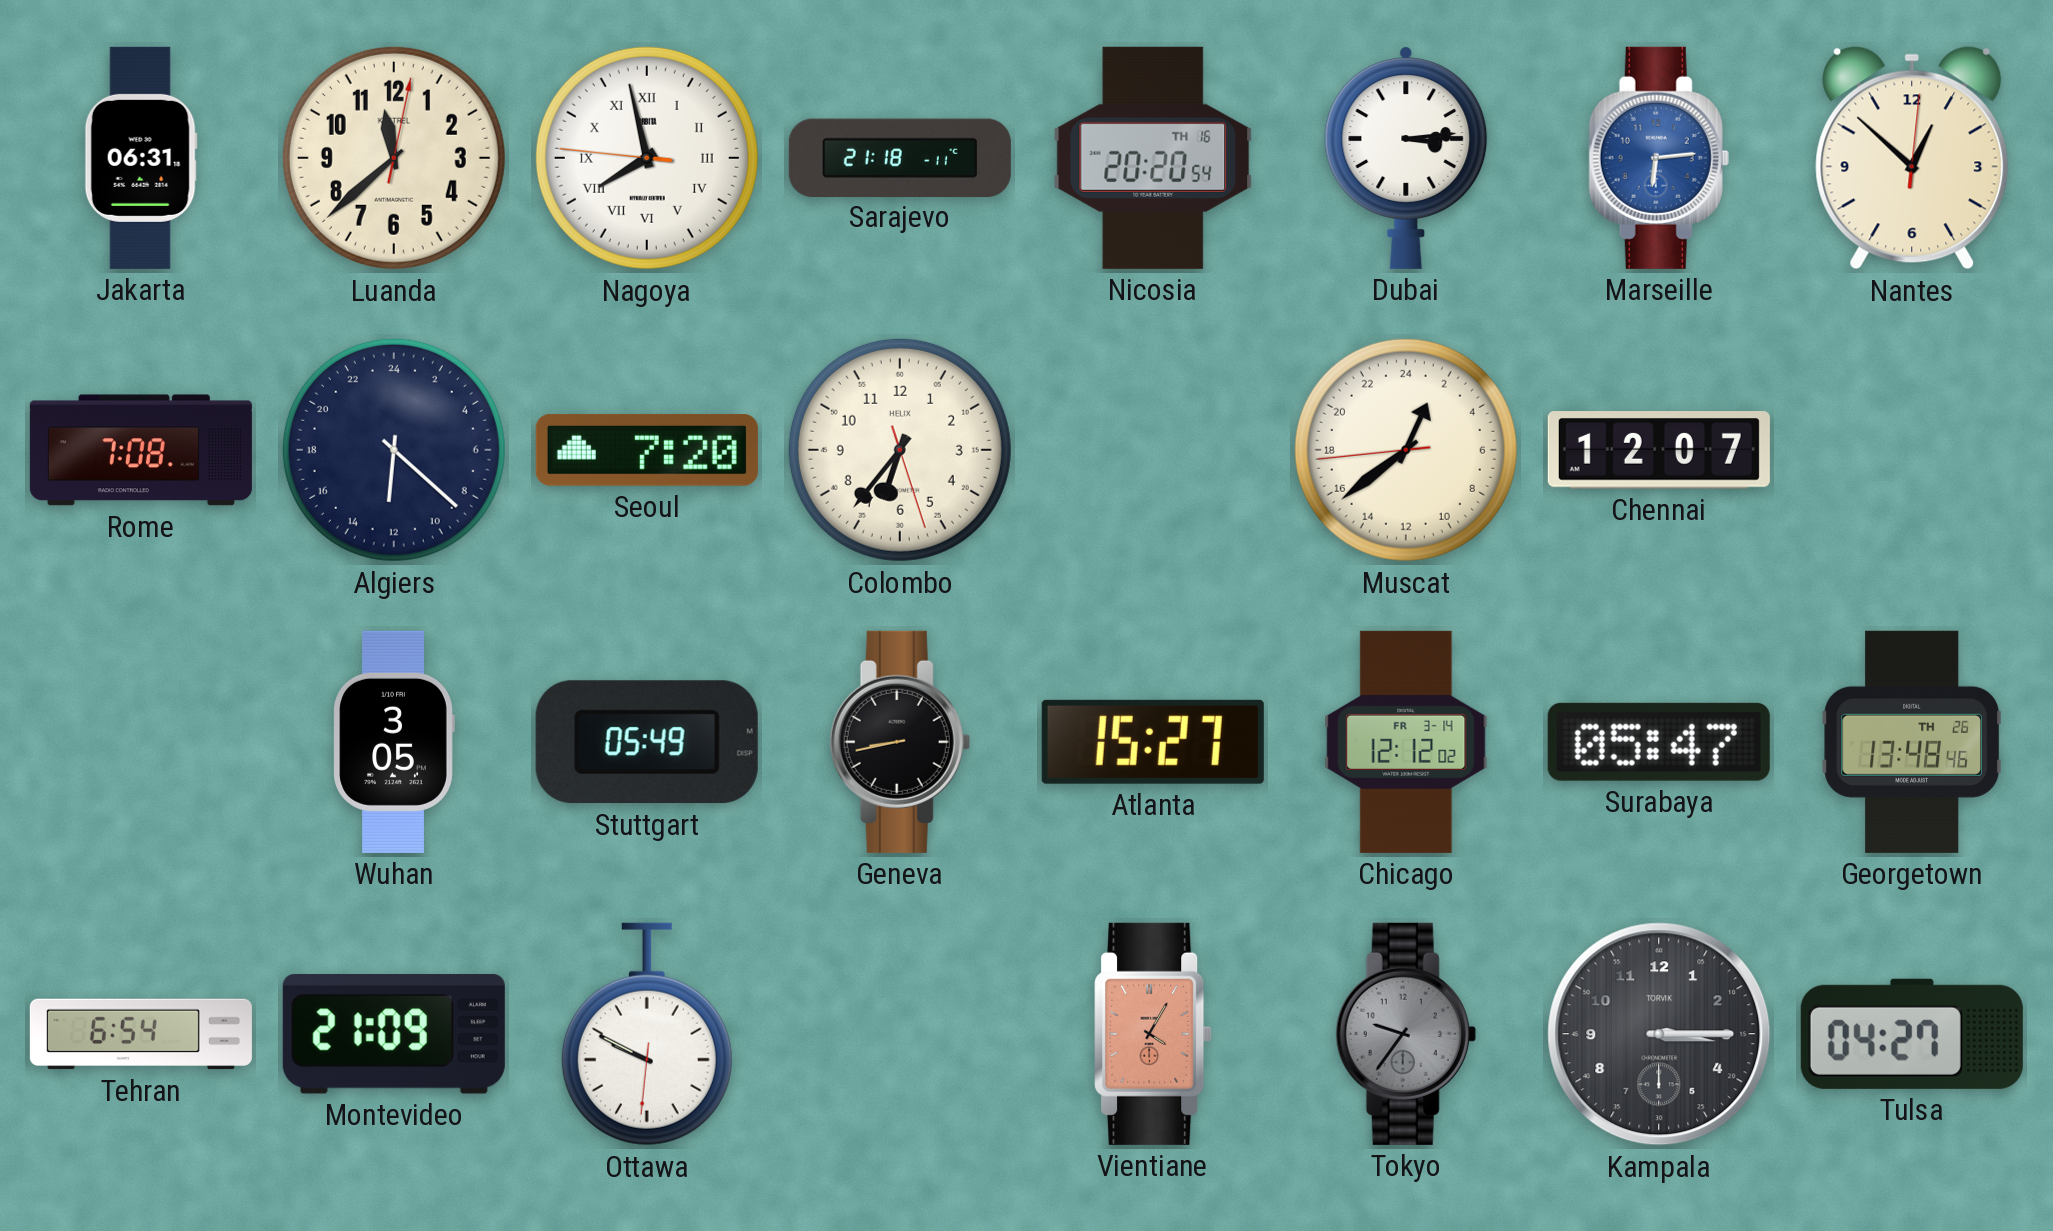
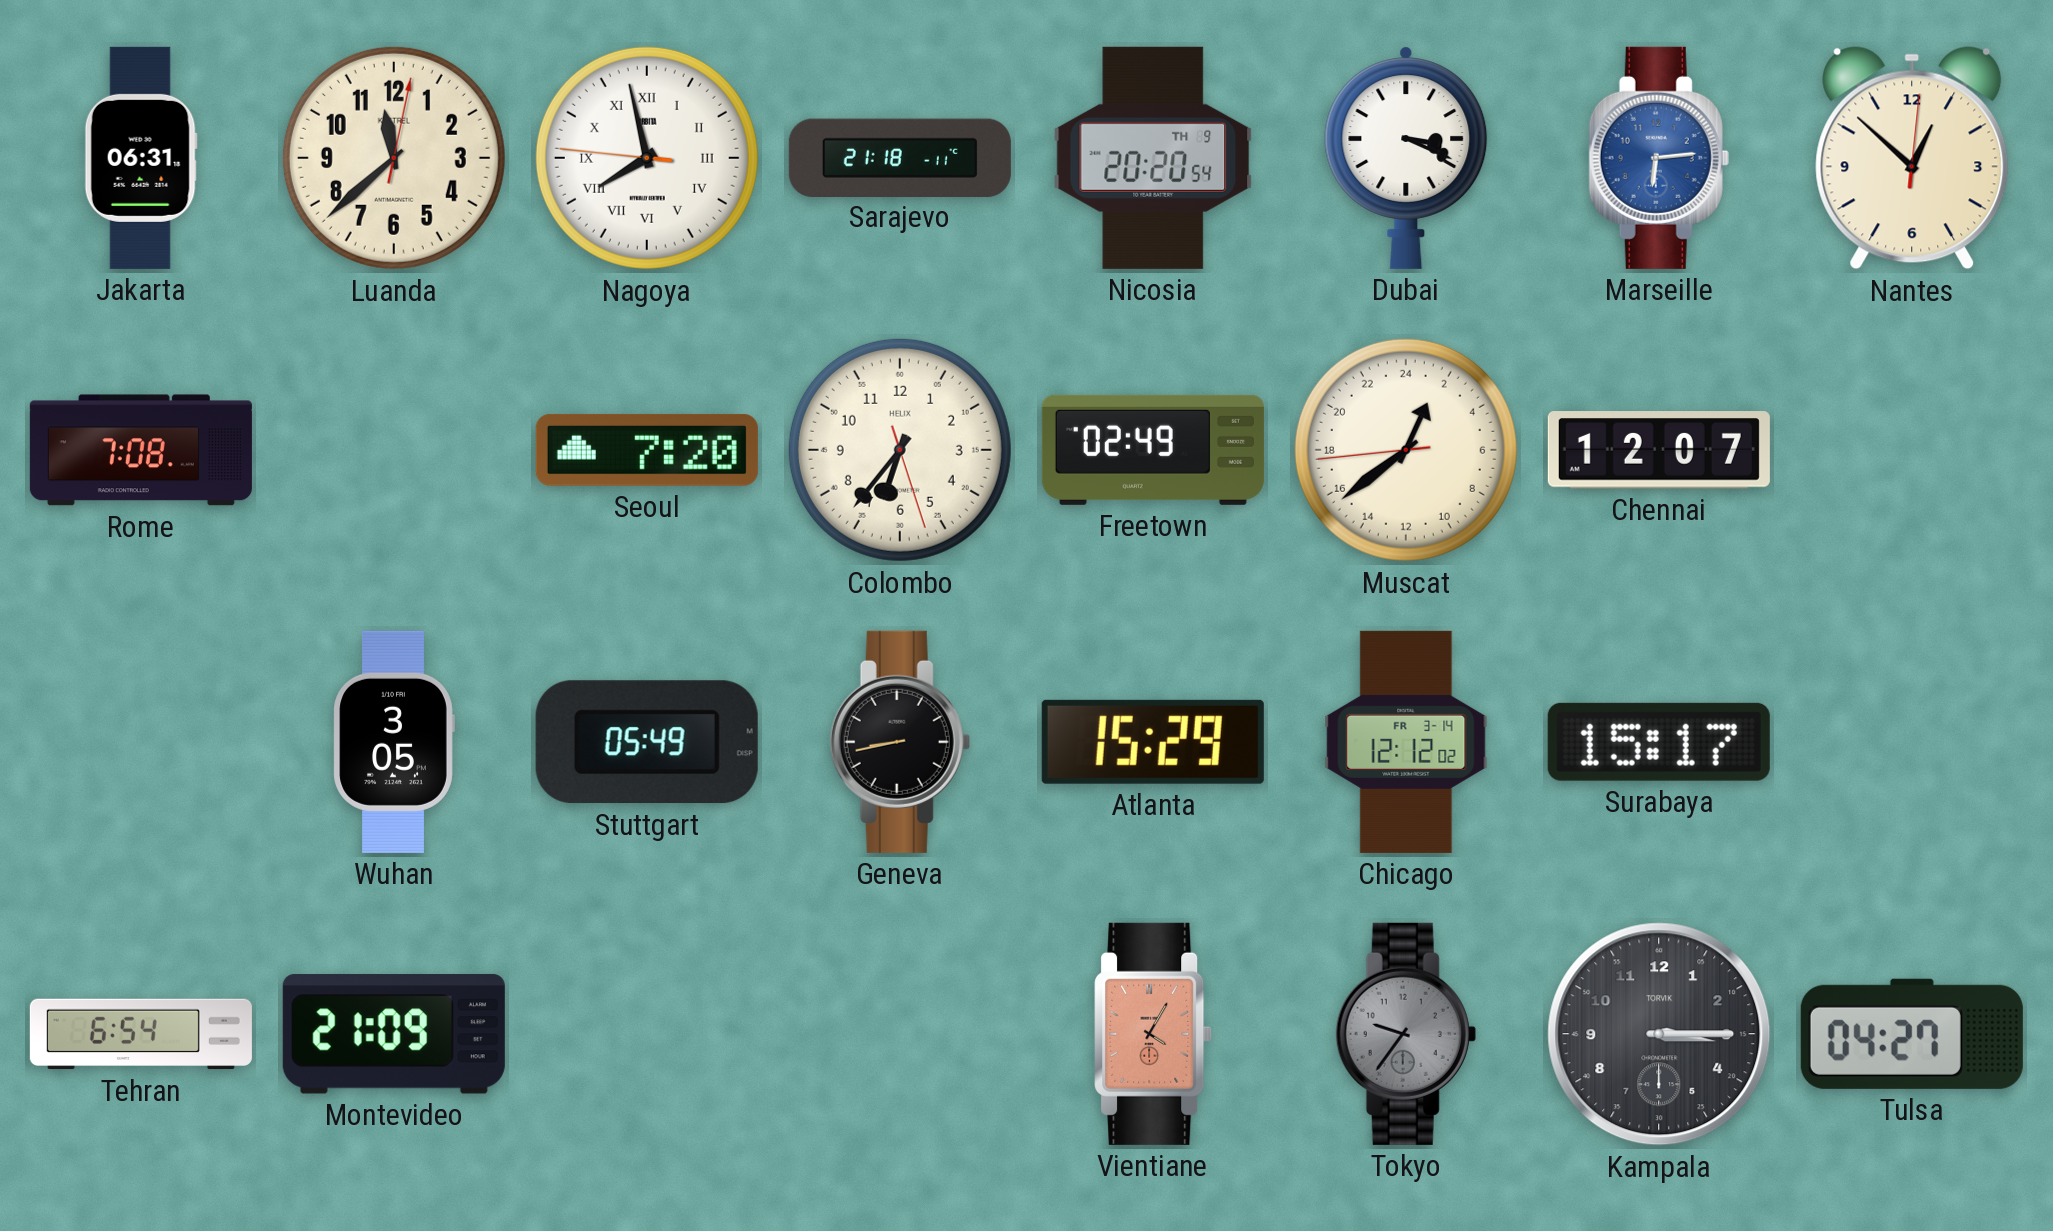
Nicosia date: TH 16 -> TH 9
Dubai: 3:14 -> 3:19
Algiers: 12:22 -> none
Freetown: none -> 02:49
Atlanta: 15:27 -> 15:29
Surabaya: 05:47 -> 15:17
Georgetown: 13:48 -> none
Ottawa: 9:49 -> none
